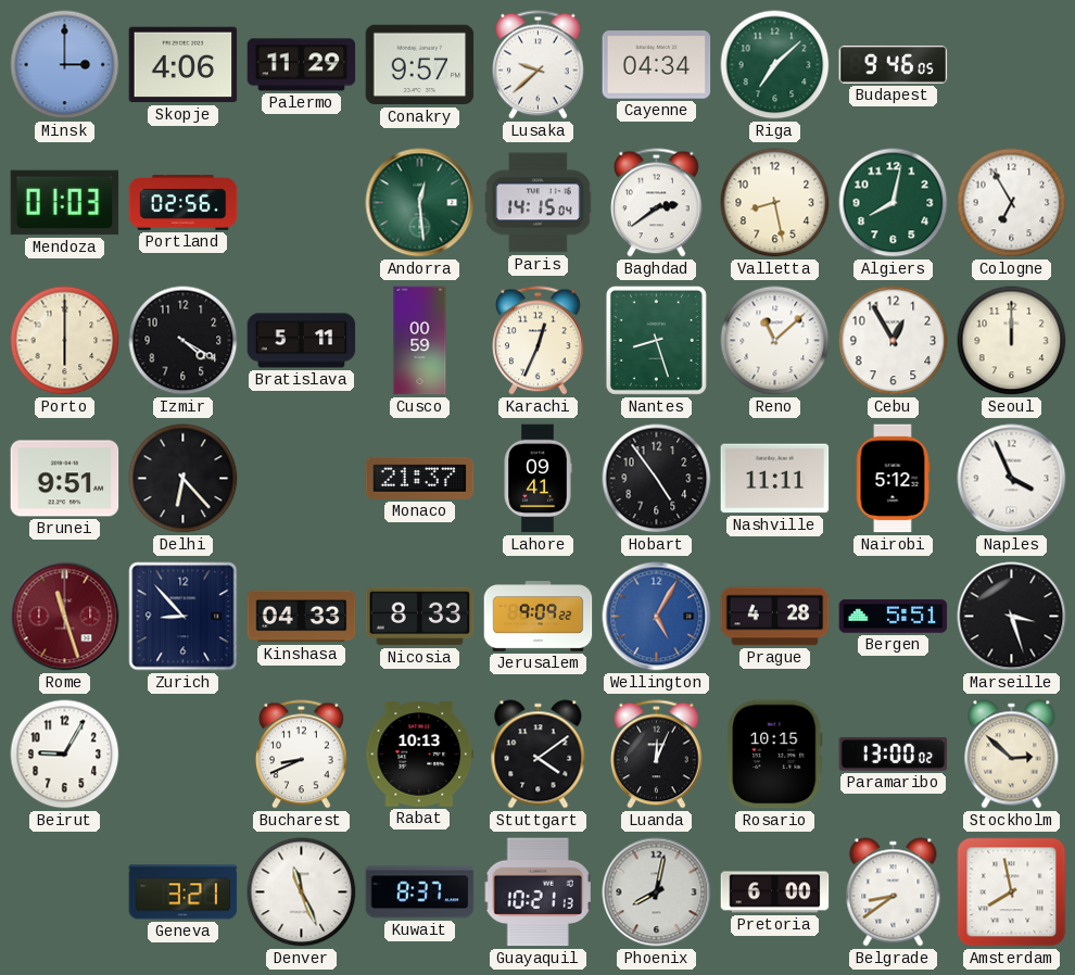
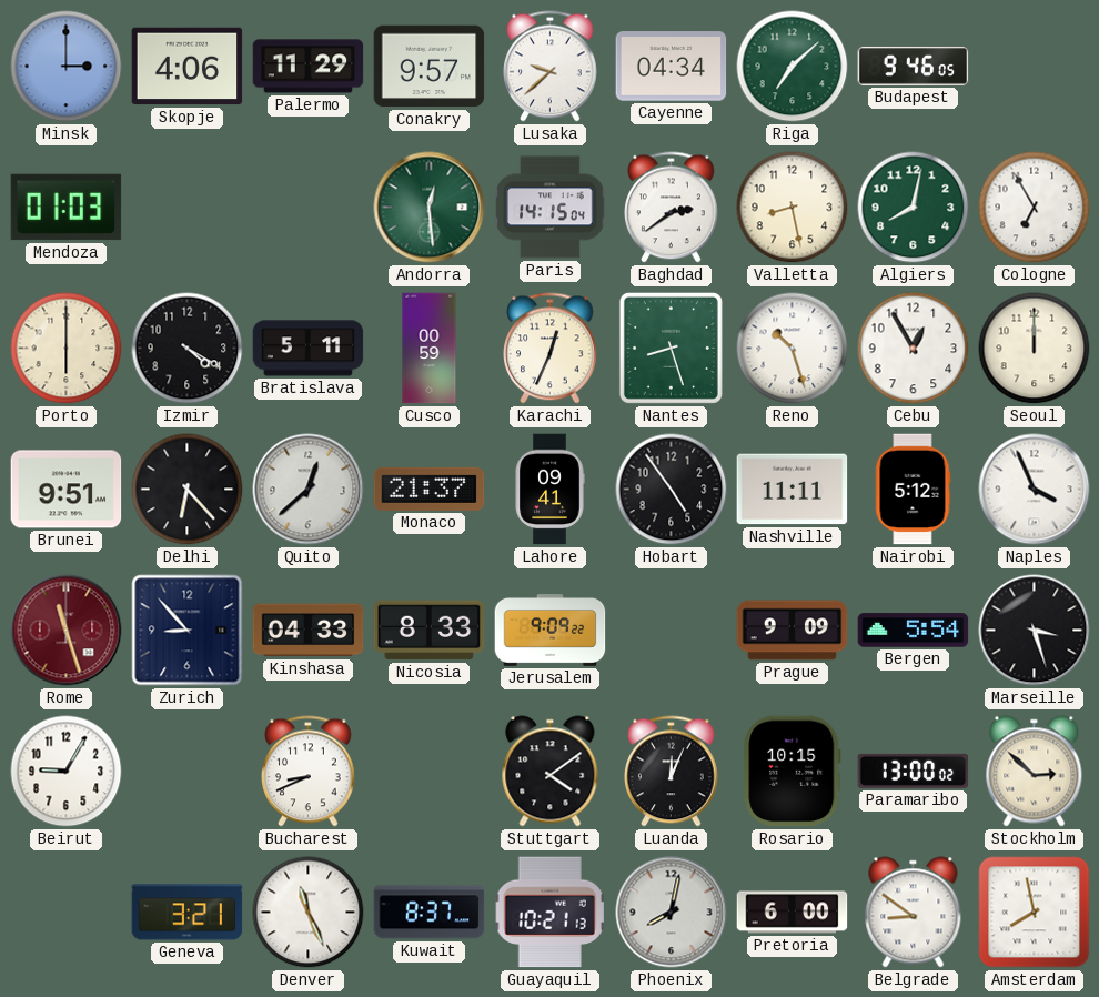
Portland: 02:56 -> none
Reno: 11:08 -> 10:27
Quito: none -> 12:38
Wellington: 5:05 -> none
Prague: 4:28 -> 9:09
Bergen: 5:51 -> 5:54
Rabat: 10:13 -> none
Belgrade: 8:39 -> 8:51
